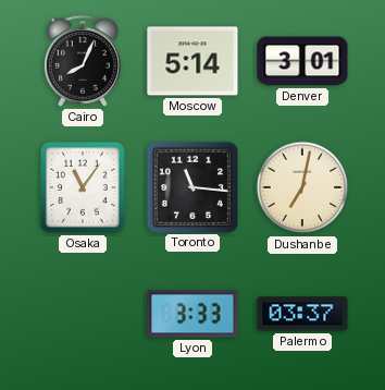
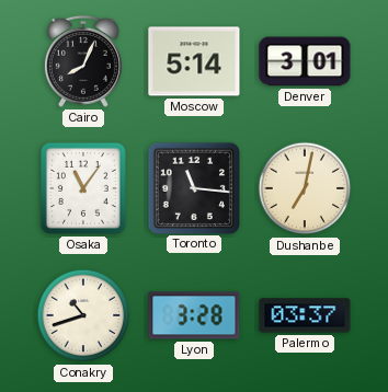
Conakry: none -> 10:42
Lyon: 3:33 -> 3:28
